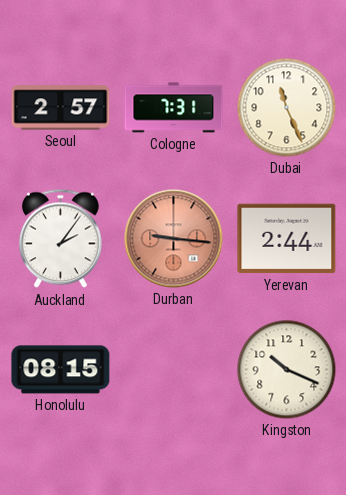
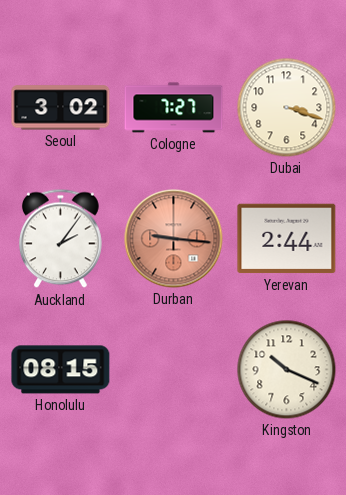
Seoul: 2:57 -> 3:02
Cologne: 7:31 -> 7:27
Dubai: 11:26 -> 3:18
